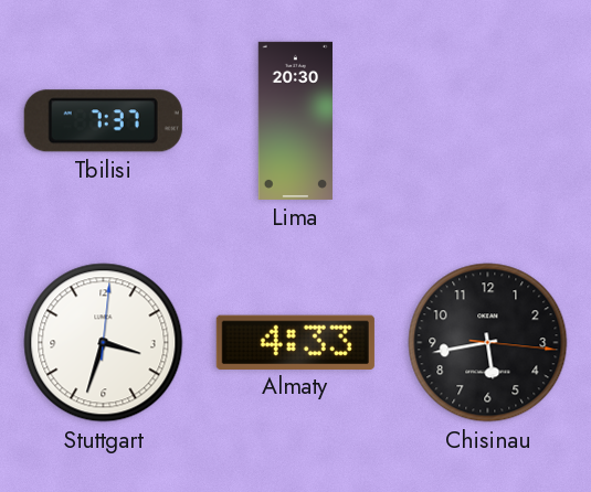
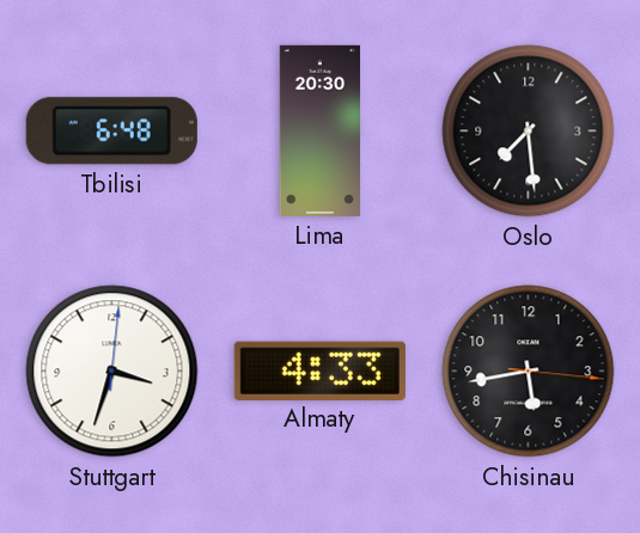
Tbilisi: 7:37 -> 6:48
Oslo: none -> 7:29
